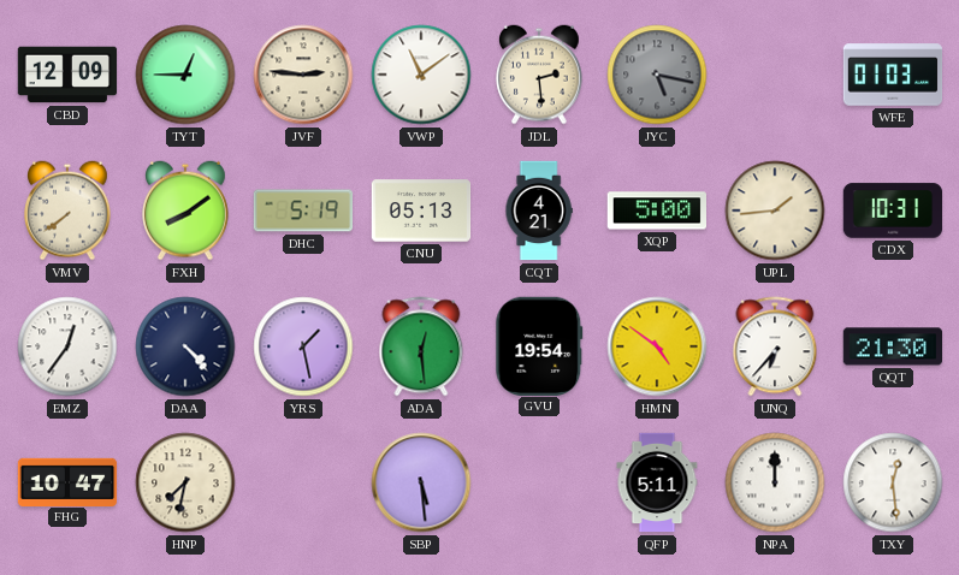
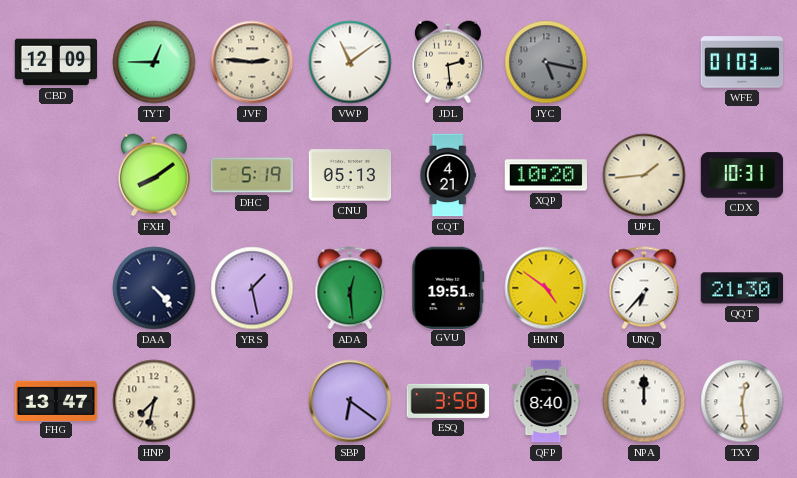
VMV: 7:39 -> none
XQP: 5:00 -> 10:20
EMZ: 12:36 -> none
GVU: 19:54 -> 19:51
FHG: 10:47 -> 13:47
SBP: 5:29 -> 6:21
ESQ: none -> 3:58
QFP: 5:11 -> 8:40
